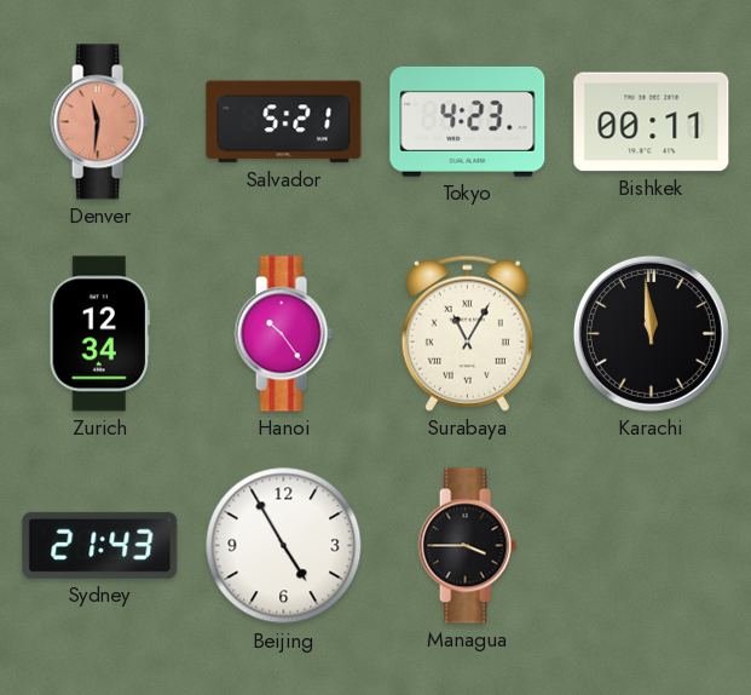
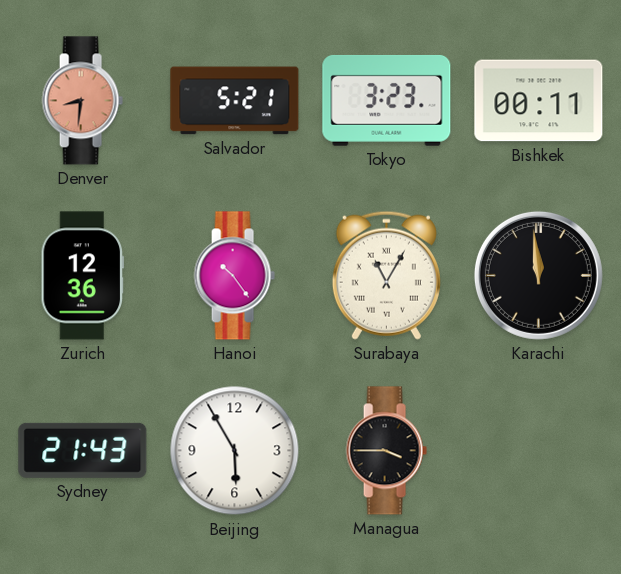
Denver: 11:31 -> 8:31
Tokyo: 4:23 -> 3:23
Zurich: 12:34 -> 12:36
Beijing: 4:55 -> 5:55
